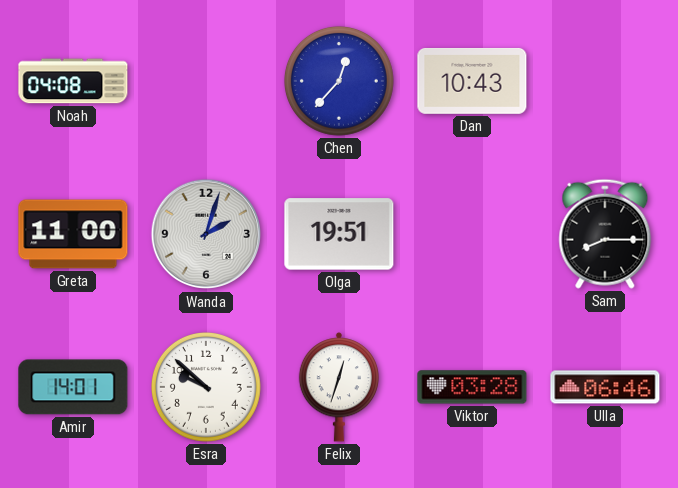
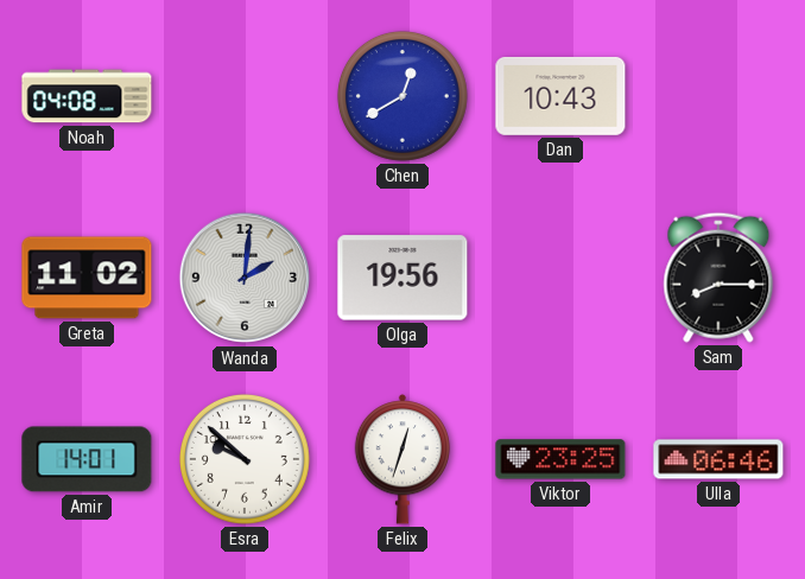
Chen: 12:37 -> 12:40
Greta: 11:00 -> 11:02
Wanda: 2:03 -> 2:01
Olga: 19:51 -> 19:56
Viktor: 03:28 -> 23:25
